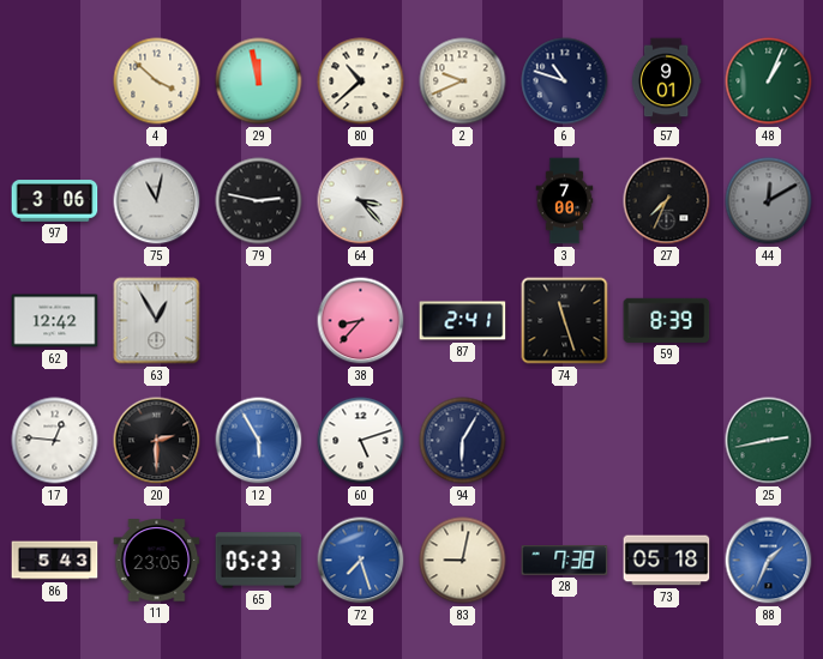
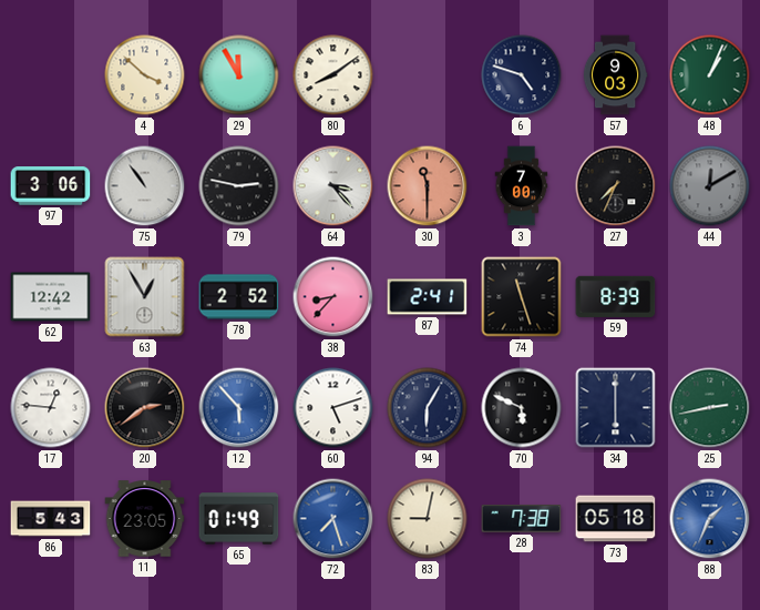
29: 11:58 -> 11:55
80: 10:38 -> 8:09
2: 9:41 -> none
6: 10:48 -> 4:48
57: 9:01 -> 9:03
75: 11:02 -> 10:54
30: none -> 11:30
78: none -> 2:52
20: 2:30 -> 2:39
12: 5:55 -> 5:53
70: none -> 5:49
34: none -> 6:00
65: 05:23 -> 01:49
